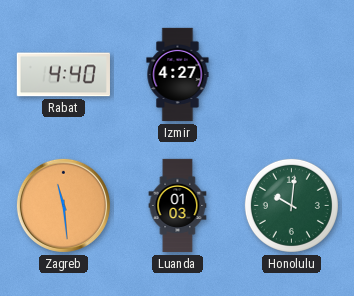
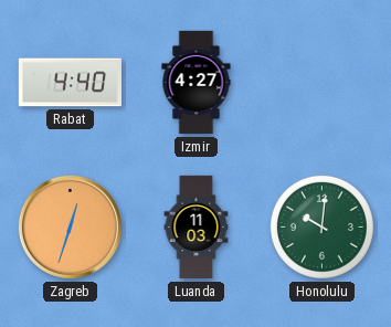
Zagreb: 11:29 -> 12:33
Luanda: 01:03 -> 11:03
